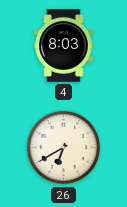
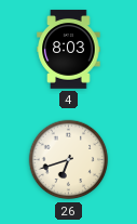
26: 6:40 -> 6:42
